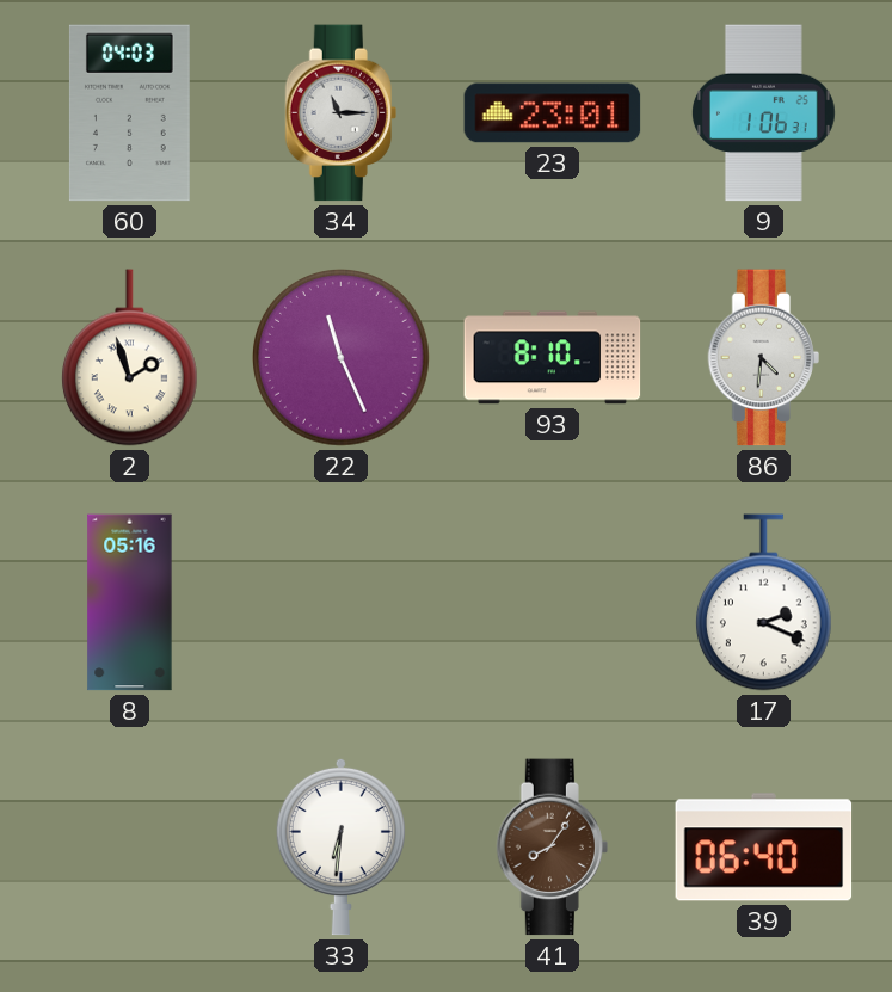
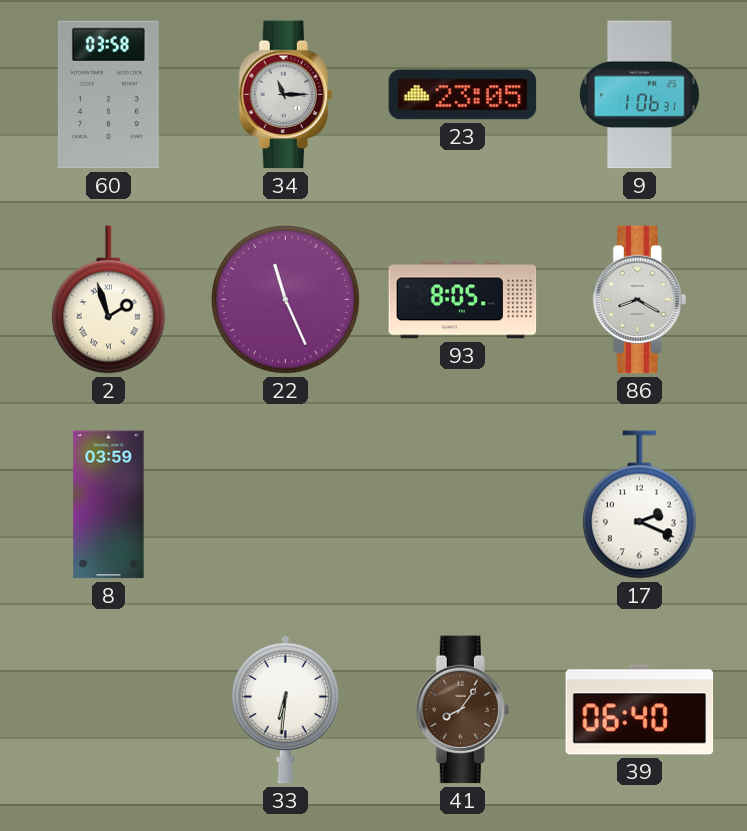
60: 04:03 -> 03:58
23: 23:01 -> 23:05
93: 8:10 -> 8:05
86: 4:31 -> 8:20
8: 05:16 -> 03:59
